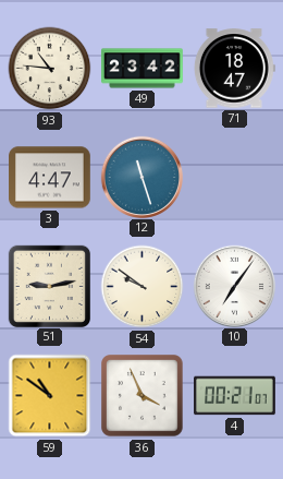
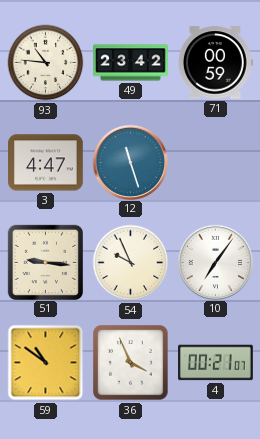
71: 18:47 -> 00:59
51: 9:13 -> 9:16
54: 9:51 -> 9:56
